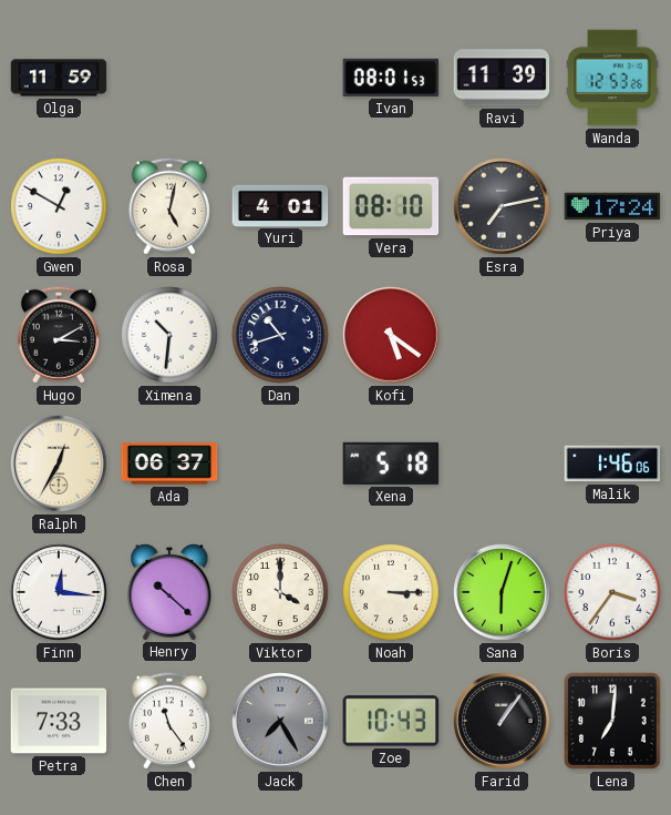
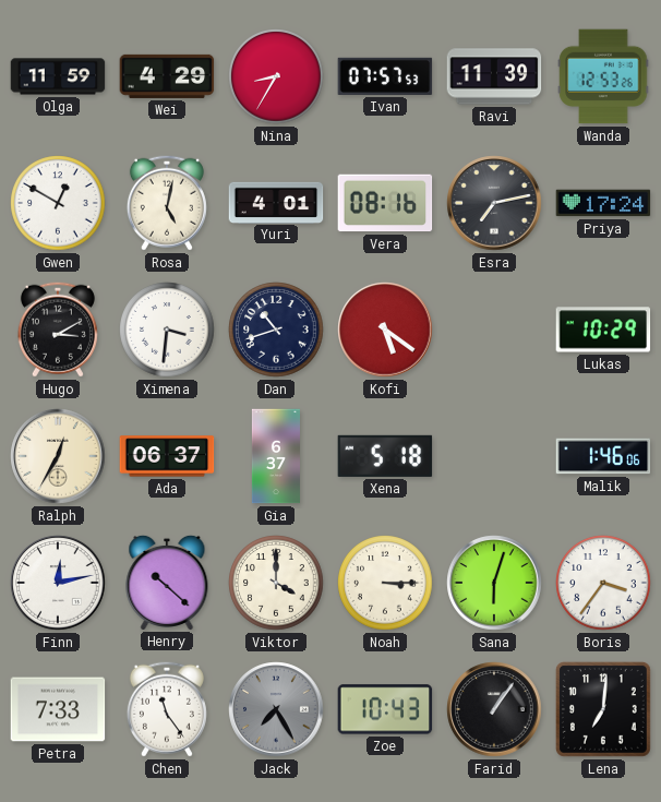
Wei: none -> 4:29
Nina: none -> 8:35
Ivan: 08:01 -> 07:57
Vera: 08:10 -> 08:16
Ximena: 10:31 -> 3:31
Lukas: none -> 10:29
Gia: none -> 6:37
Finn: 12:16 -> 12:13
